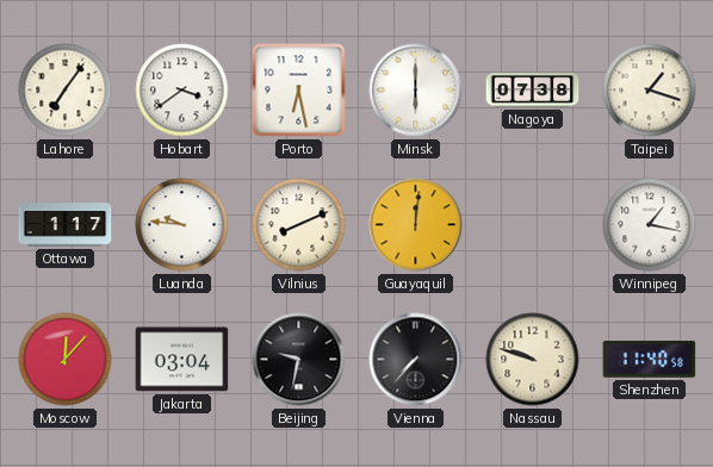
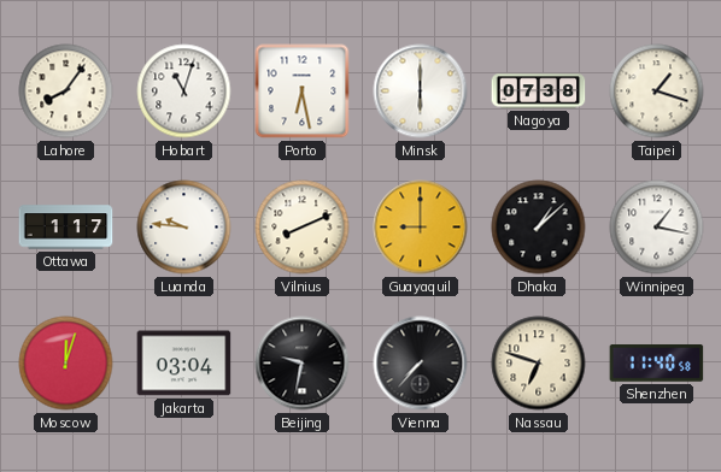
Lahore: 7:06 -> 8:06
Hobart: 3:39 -> 11:03
Guayaquil: 12:01 -> 9:00
Dhaka: none -> 1:08
Moscow: 12:07 -> 12:03
Nassau: 9:48 -> 6:48
